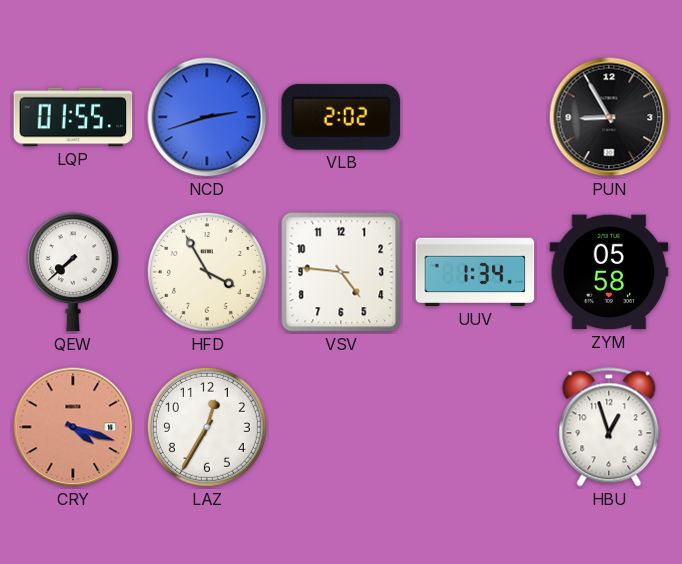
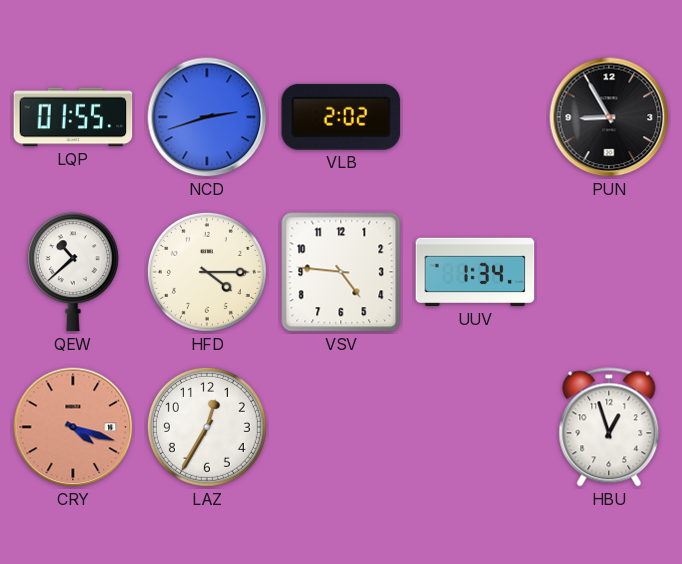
QEW: 7:38 -> 10:38
HFD: 3:55 -> 4:15
ZYM: 05:58 -> none
